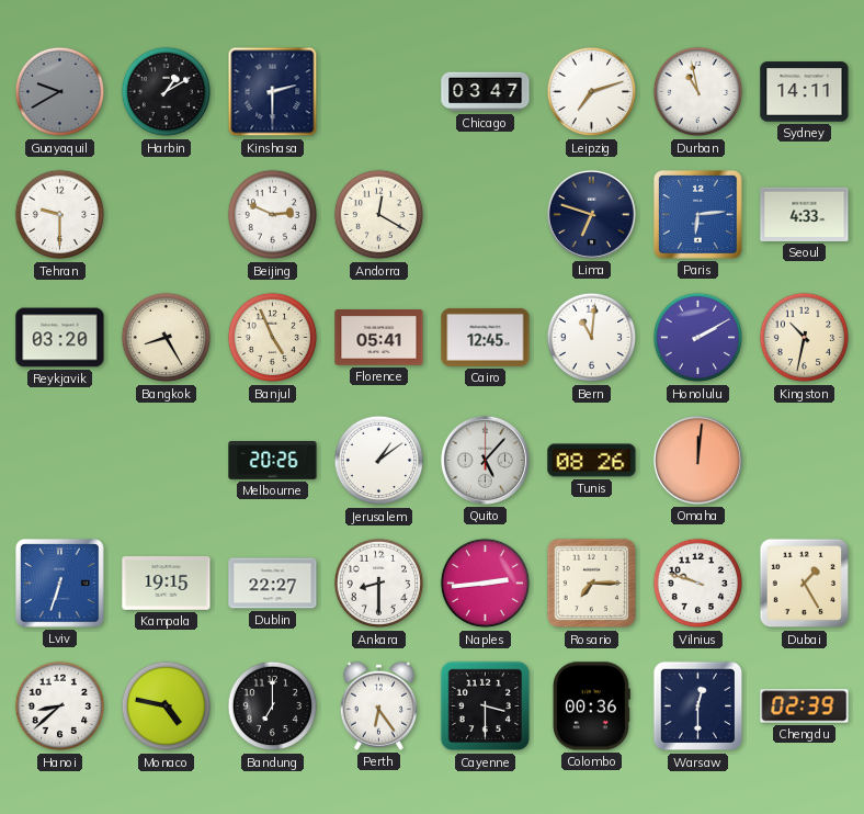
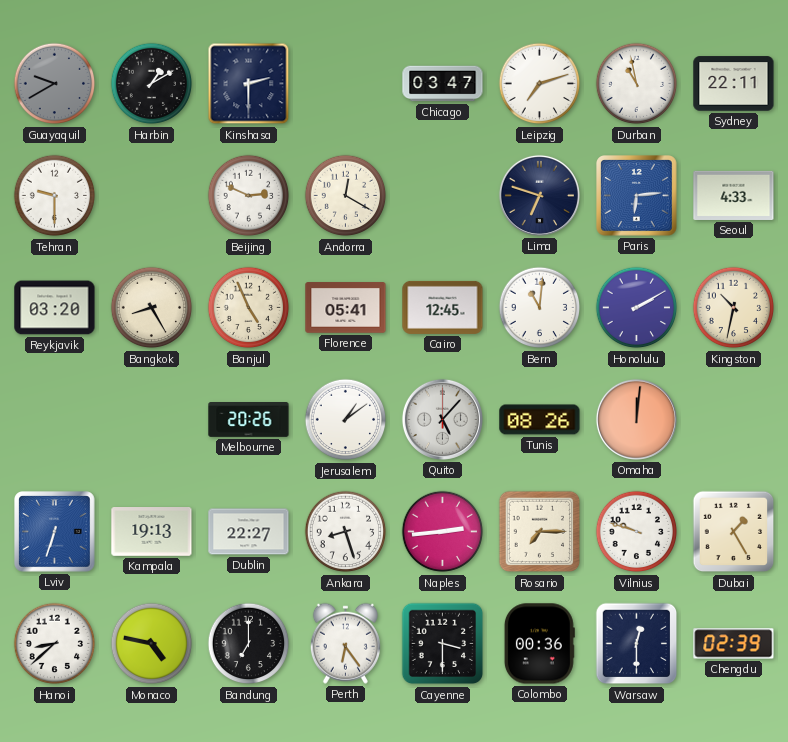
Sydney: 14:11 -> 22:11
Kampala: 19:15 -> 19:13
Ankara: 8:30 -> 8:27
